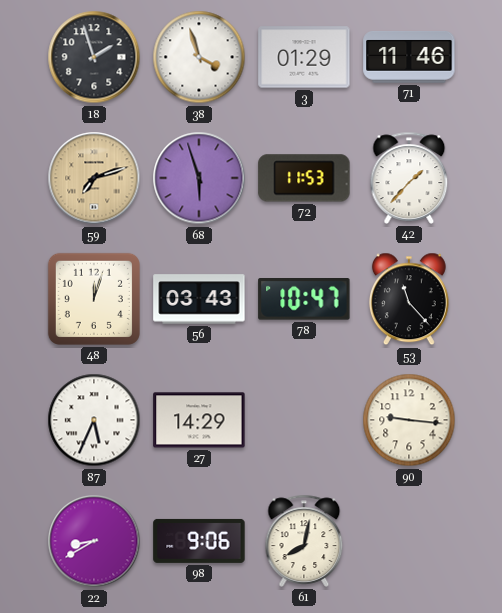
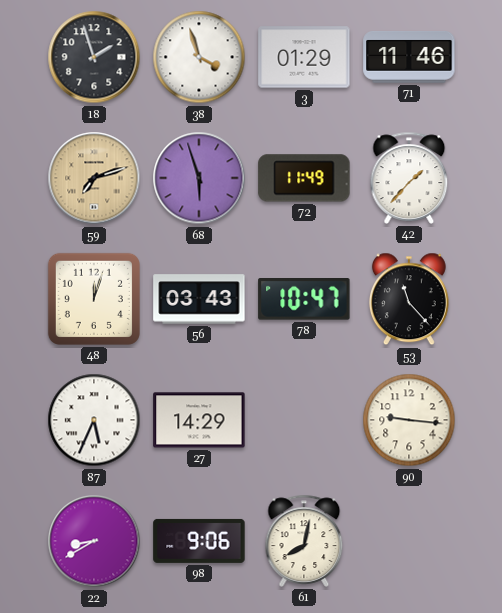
72: 11:53 -> 11:49
